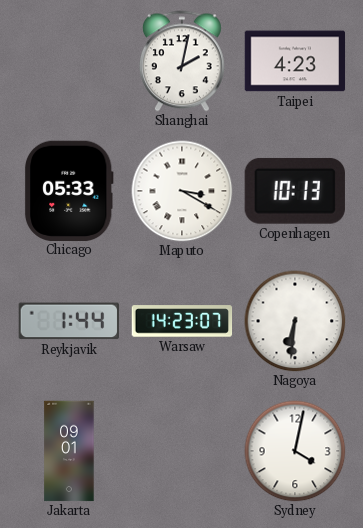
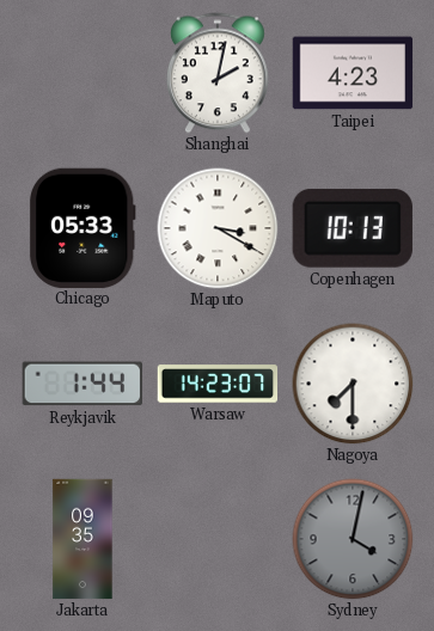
Nagoya: 6:31 -> 7:30
Jakarta: 09:01 -> 09:35
Sydney dial: white -> grey
